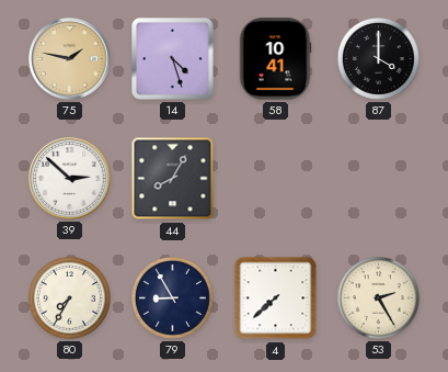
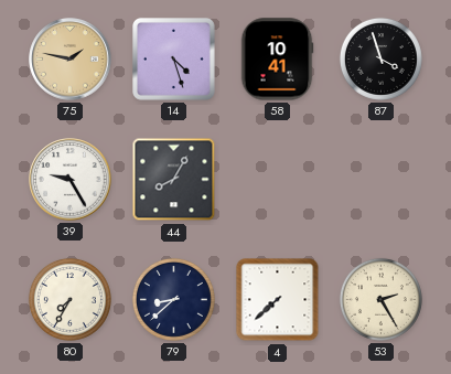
87: 4:00 -> 3:57
39: 2:52 -> 9:25
79: 8:55 -> 8:38
